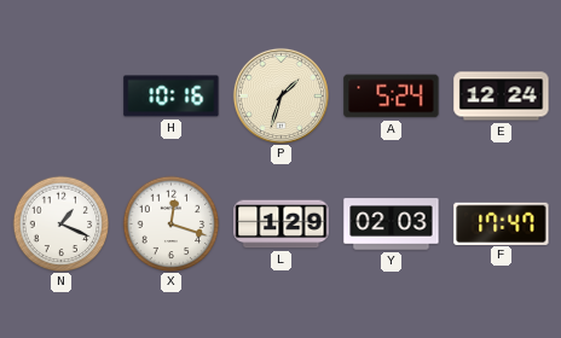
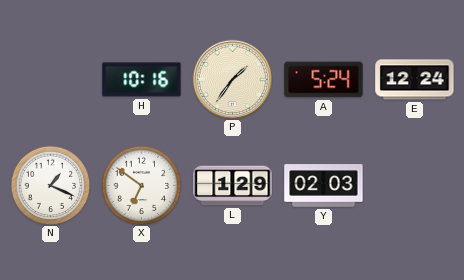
P: 1:33 -> 1:36
X: 12:18 -> 6:51
F: 17:47 -> none
